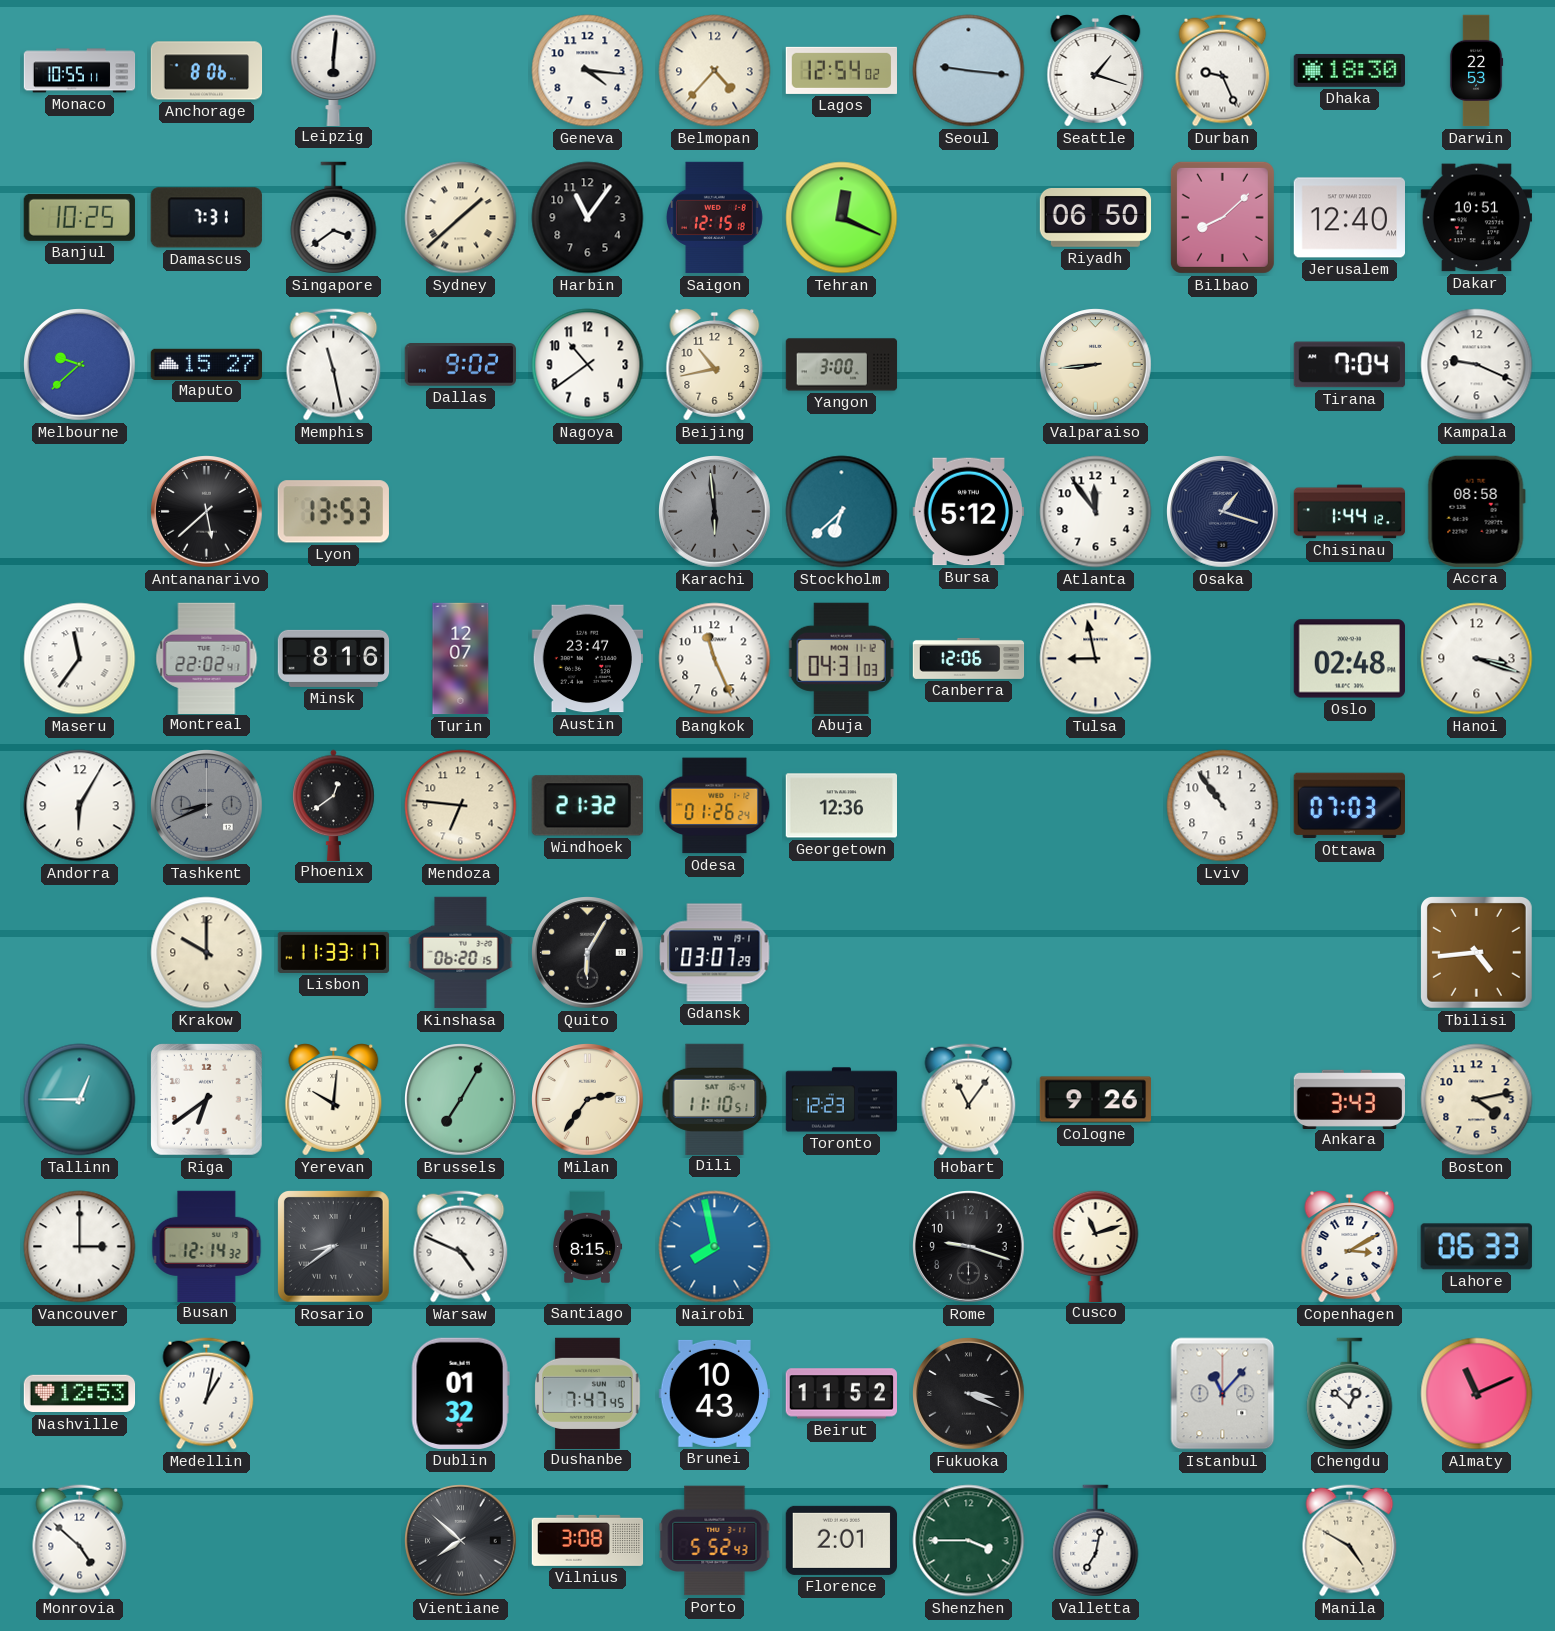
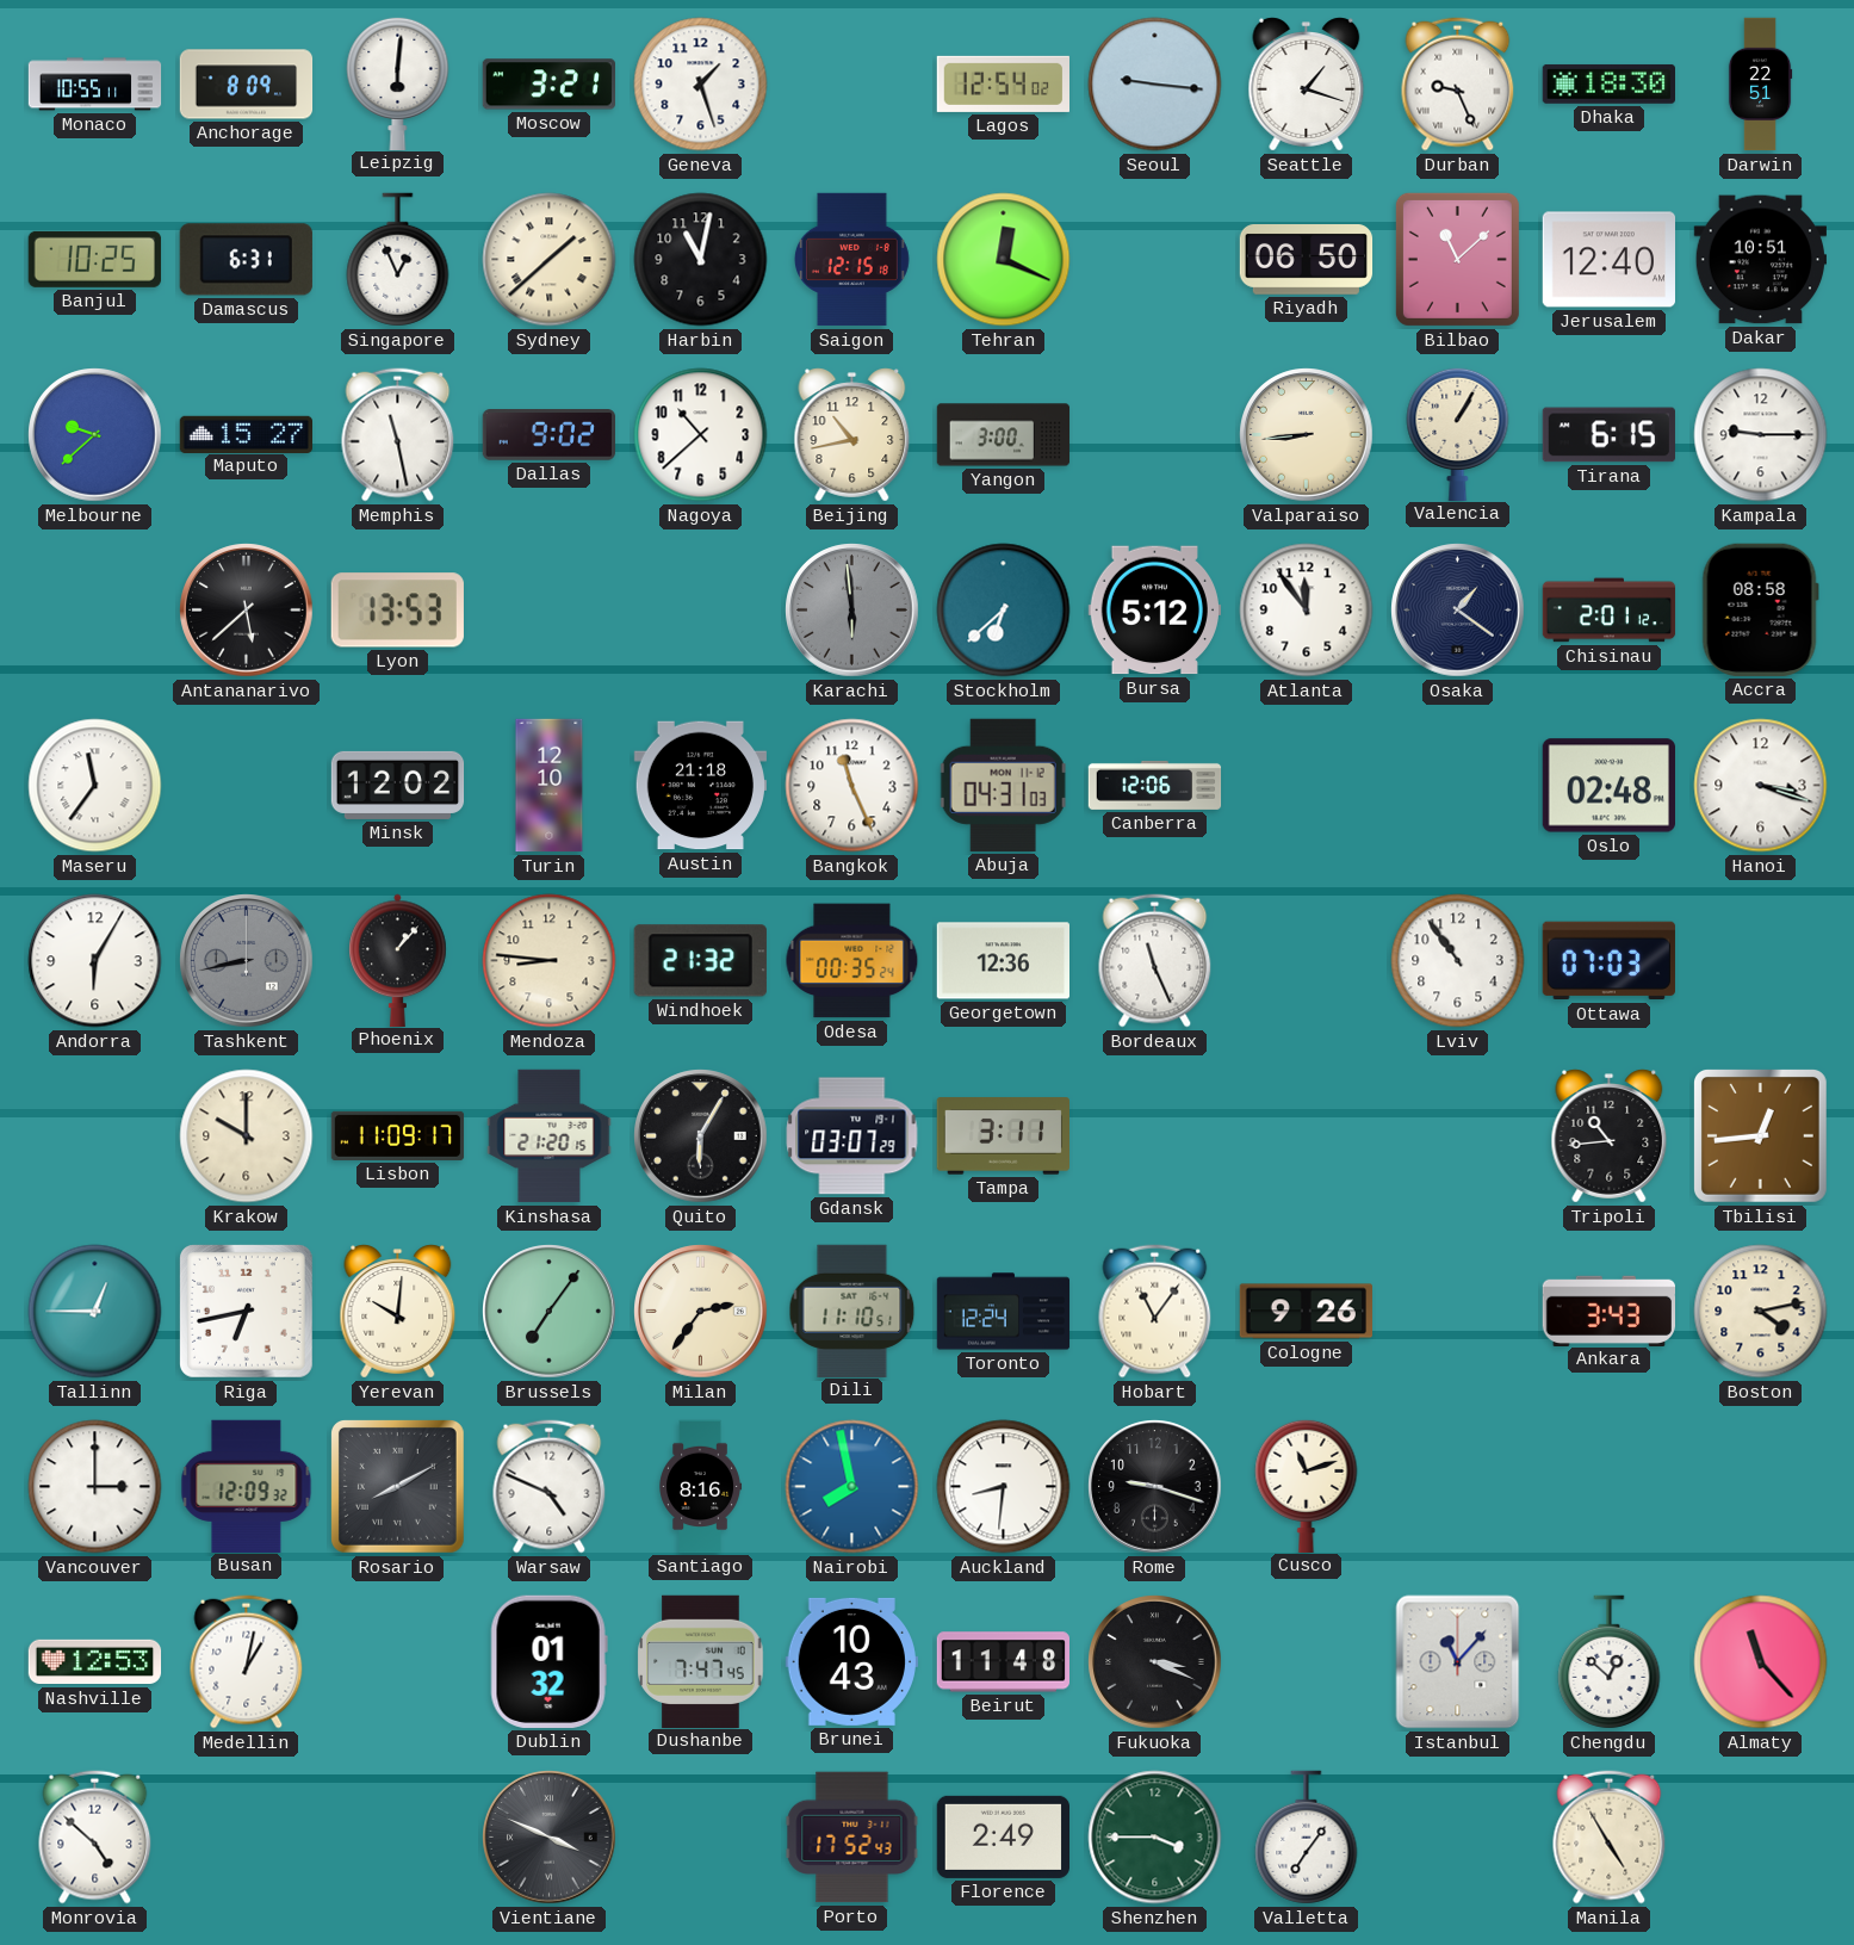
Anchorage: 8:06 -> 8:09
Moscow: none -> 3:21
Geneva: 4:16 -> 1:27
Belmopan: 4:37 -> none
Darwin: 22:53 -> 22:51
Damascus: 7:31 -> 6:31
Singapore: 3:39 -> 12:56
Harbin: 11:06 -> 11:02
Bilbao: 8:08 -> 11:08
Nagoya: 10:39 -> 10:38
Valencia: none -> 1:05
Tirana: 7:04 -> 6:15
Kampala: 9:19 -> 9:15
Osaka: 1:18 -> 1:21
Chisinau: 1:44 -> 2:01
Montreal: 22:02 -> none
Minsk: 8:16 -> 12:02
Turin: 12:07 -> 12:10
Austin: 23:47 -> 21:18
Tulsa: 8:58 -> none
Tashkent: 8:41 -> 8:43
Phoenix: 12:39 -> 1:07
Mendoza: 6:46 -> 8:46
Odesa: 01:26 -> 00:35
Bordeaux: none -> 11:26
Lisbon: 11:33 -> 11:09
Kinshasa: 06:20 -> 21:20
Tampa: none -> 3:11
Tripoli: none -> 10:44
Tbilisi: 4:44 -> 12:44
Riga: 6:39 -> 6:43
Brussels: 7:05 -> 7:06
Toronto: 12:23 -> 12:24
Busan: 12:14 -> 12:09
Rosario: 8:39 -> 8:10
Santiago: 8:15 -> 8:16
Auckland: none -> 8:31
Copenhagen: 3:10 -> none
Lahore: 06:33 -> none
Beirut: 11:52 -> 11:48
Almaty: 11:11 -> 11:23
Vientiane: 7:52 -> 3:49
Vilnius: 3:08 -> none
Porto: 5:52 -> 17:52
Florence: 2:01 -> 2:49
Valletta: 7:02 -> 7:06
Manila: 4:50 -> 4:55
